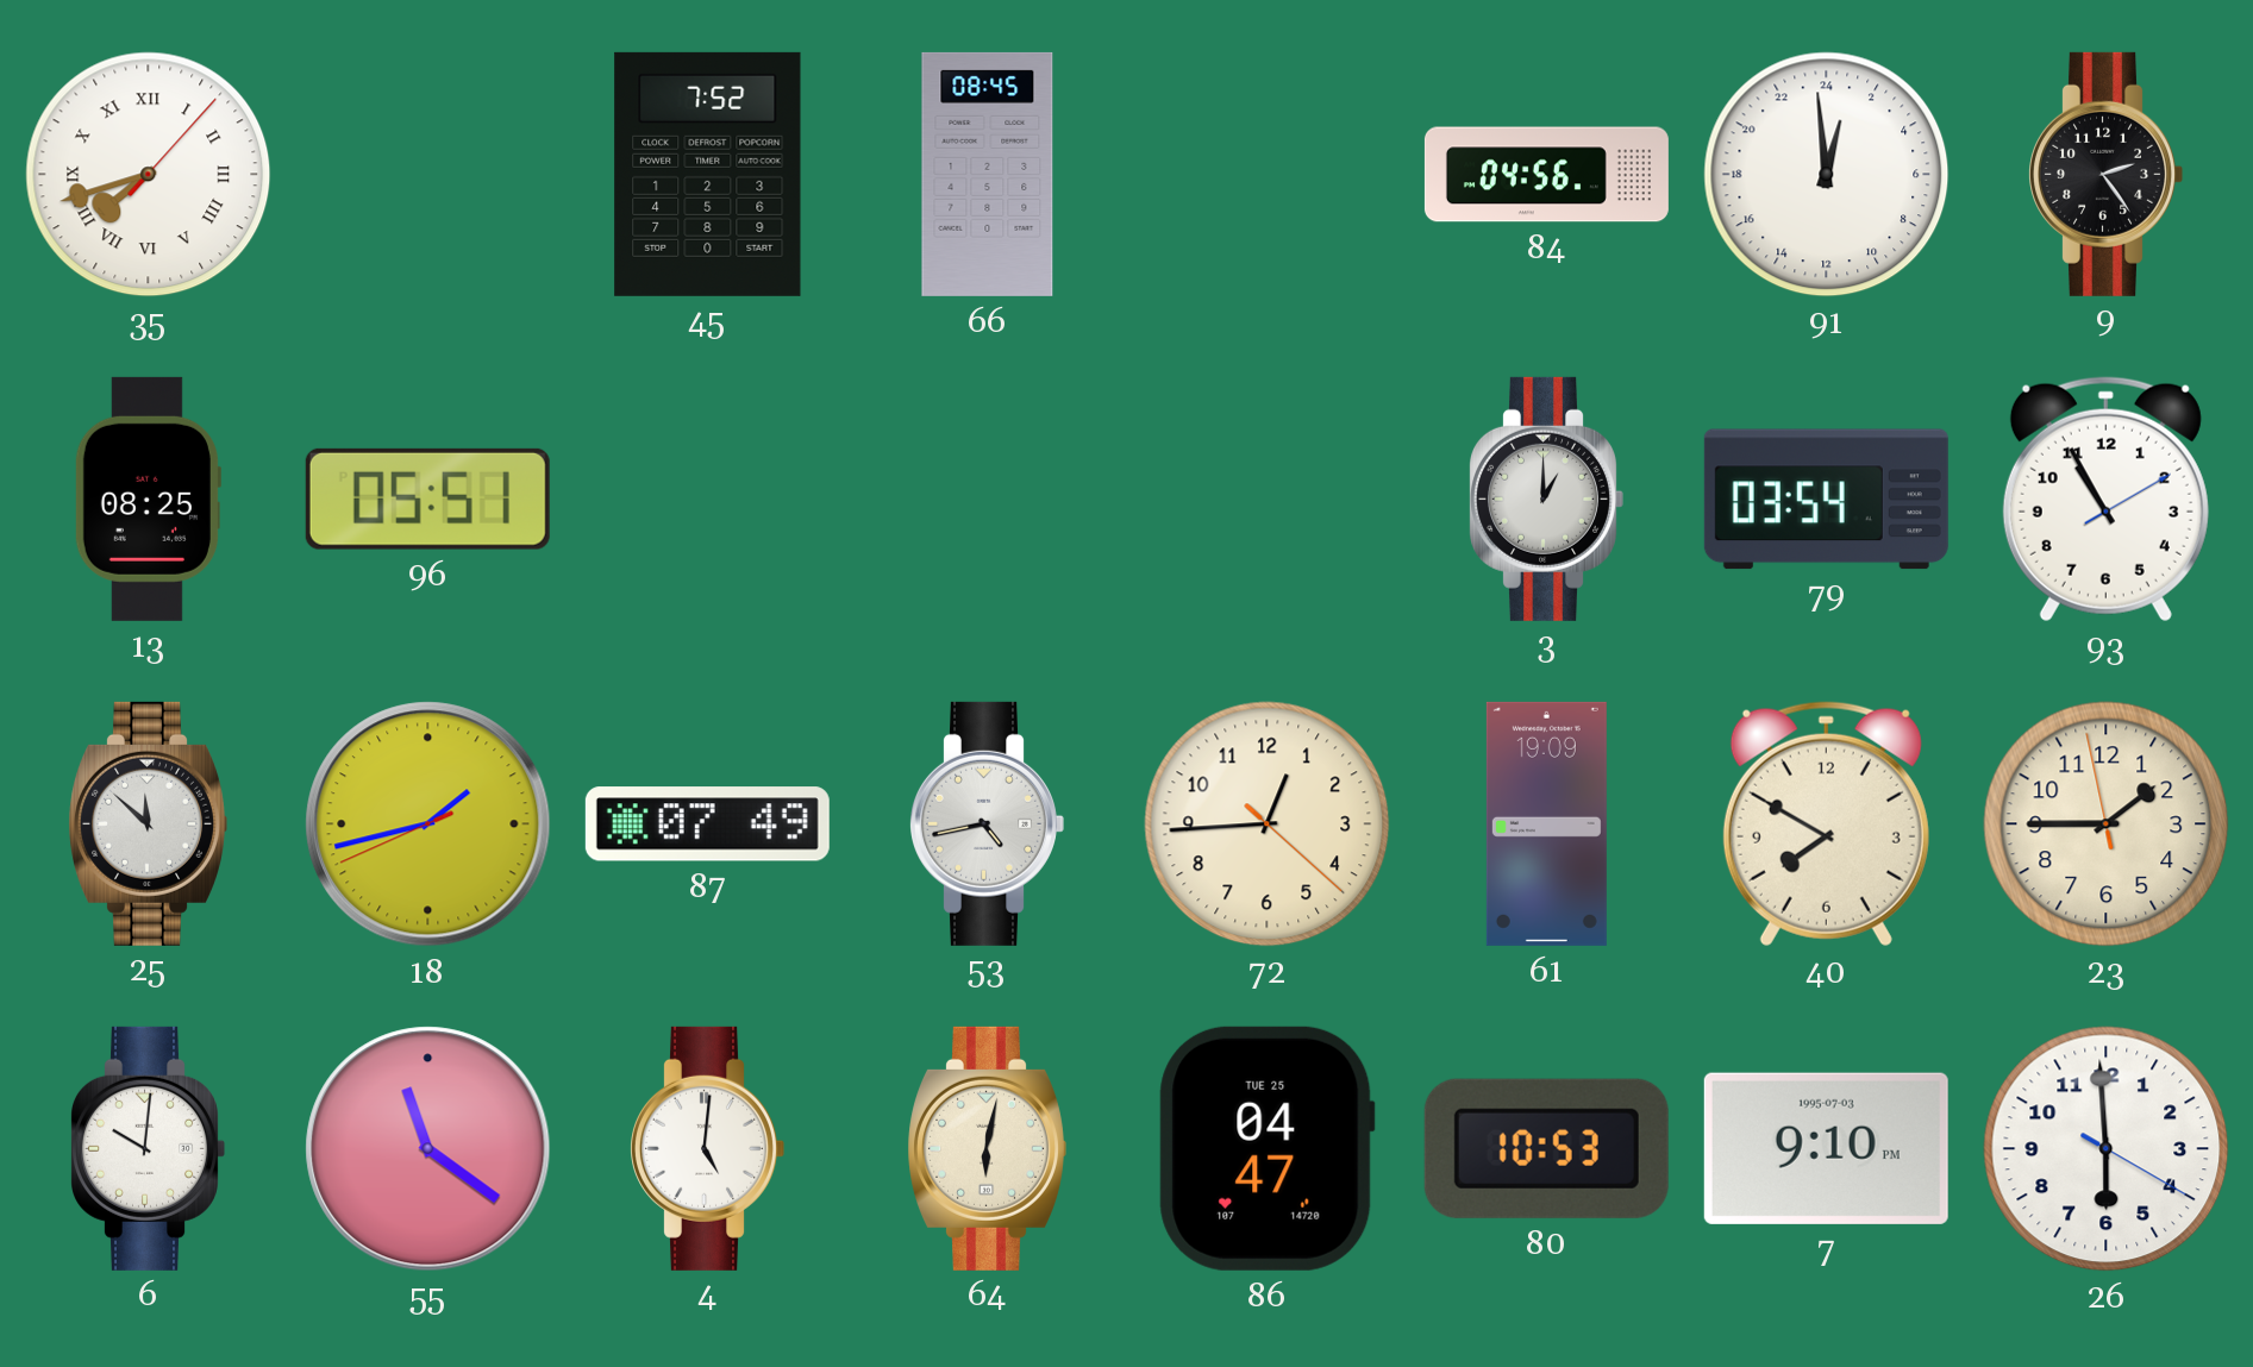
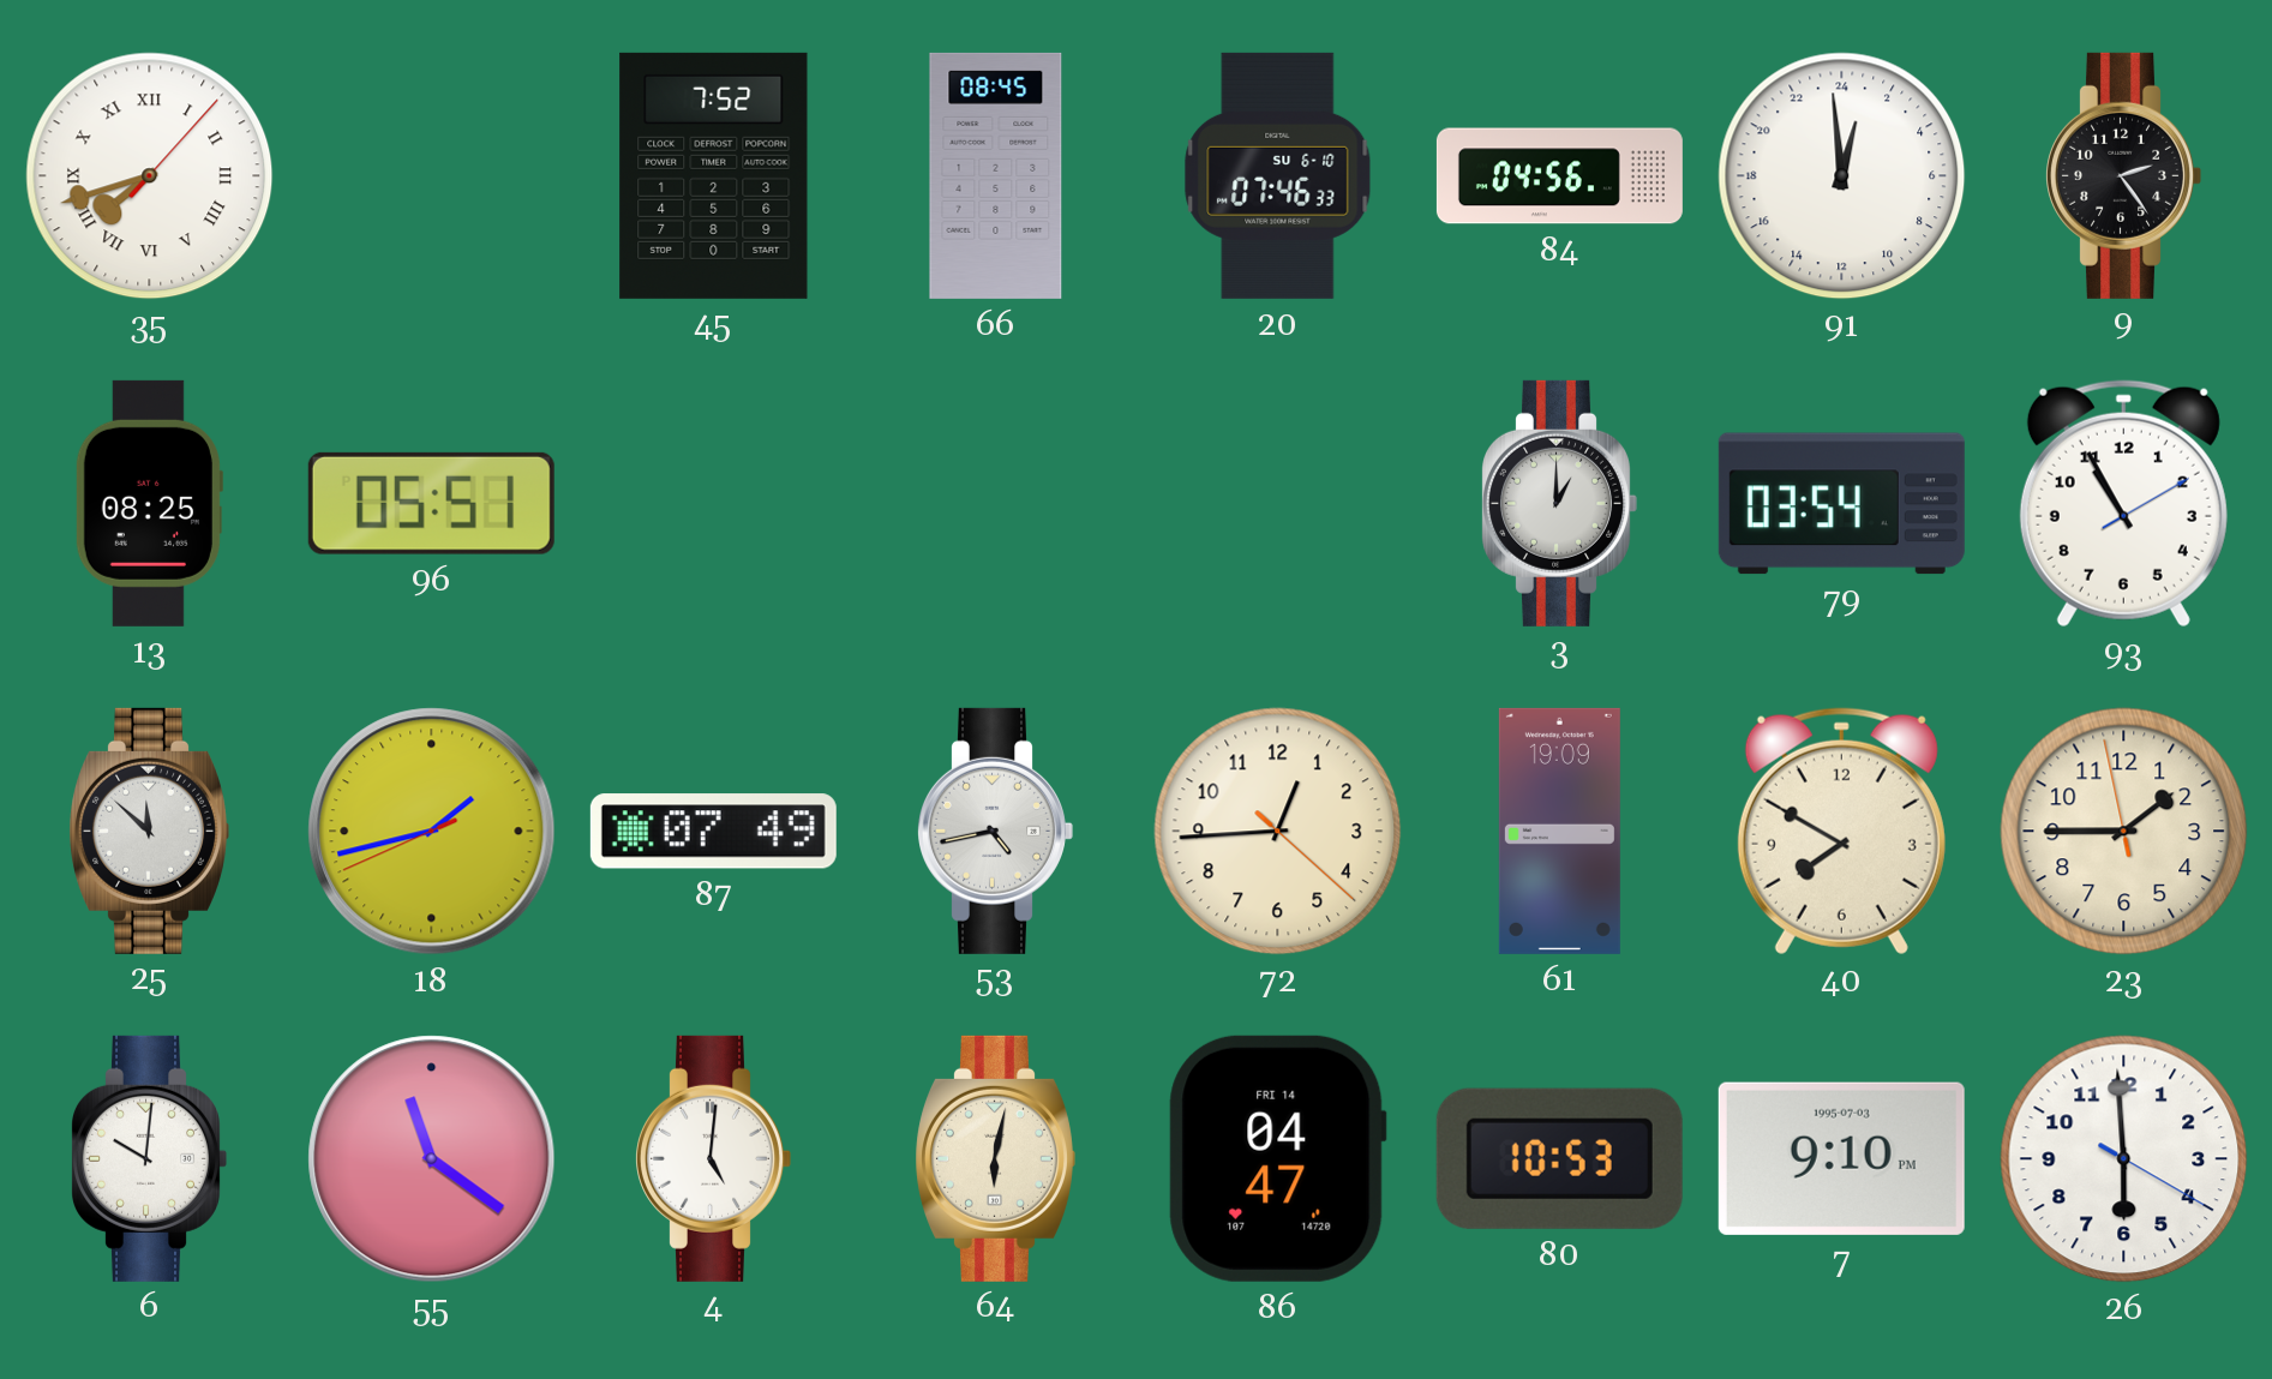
20: none -> 07:46
86 date: TUE 25 -> FRI 14
